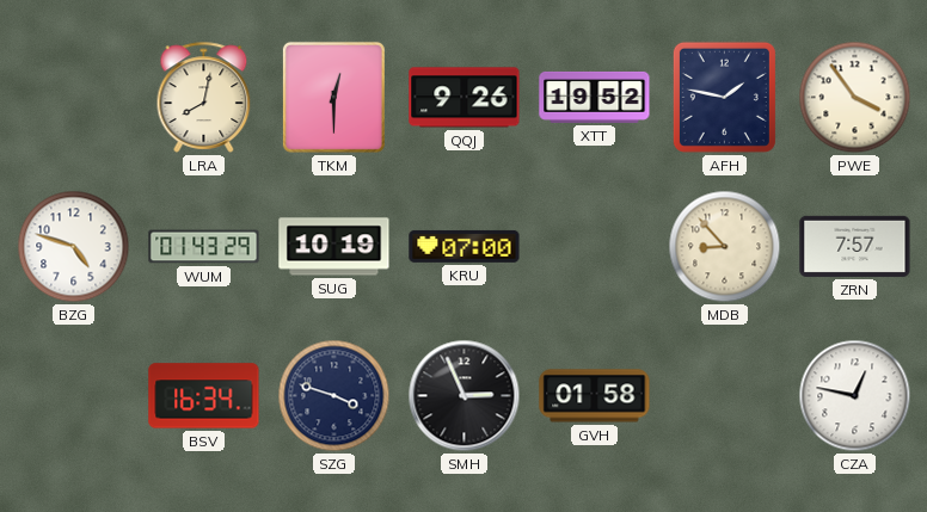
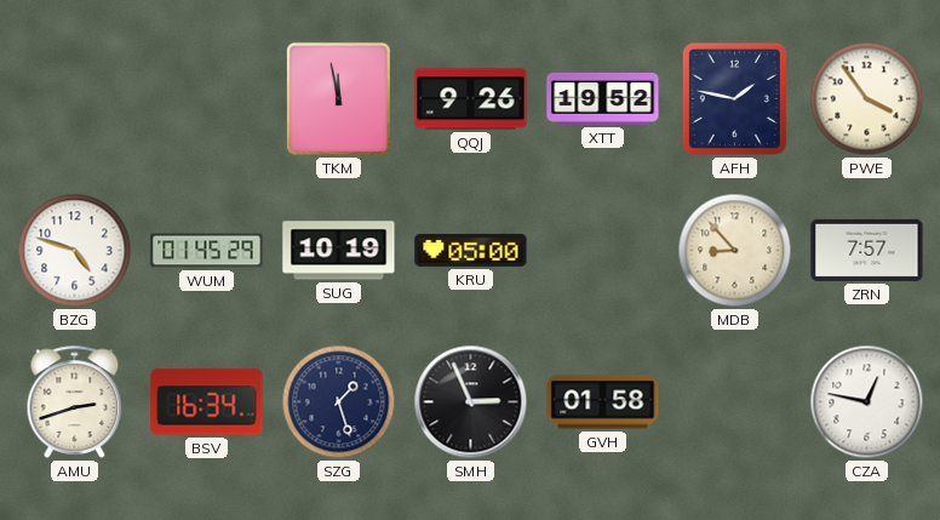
LRA: 8:02 -> none
TKM: 12:30 -> 11:58
WUM: 01:43 -> 01:45
KRU: 07:00 -> 05:00
AMU: none -> 2:42
SZG: 3:48 -> 1:27
